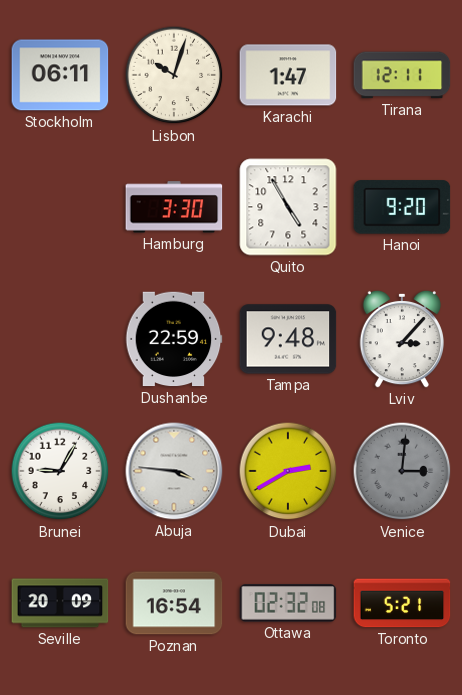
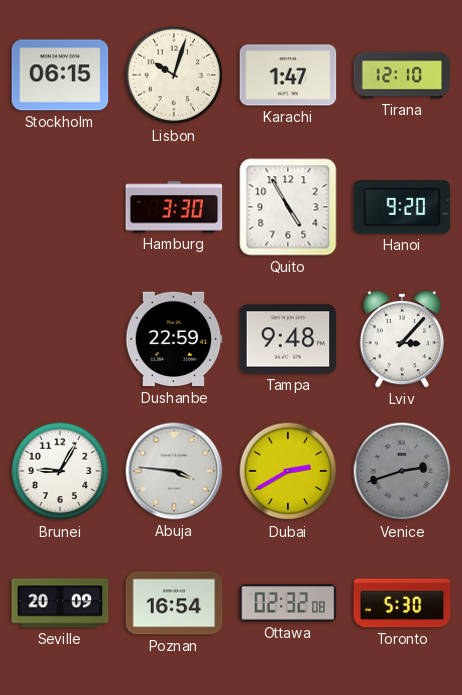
Stockholm: 06:11 -> 06:15
Tirana: 12:11 -> 12:10
Venice: 3:01 -> 2:42
Toronto: 5:21 -> 5:30
